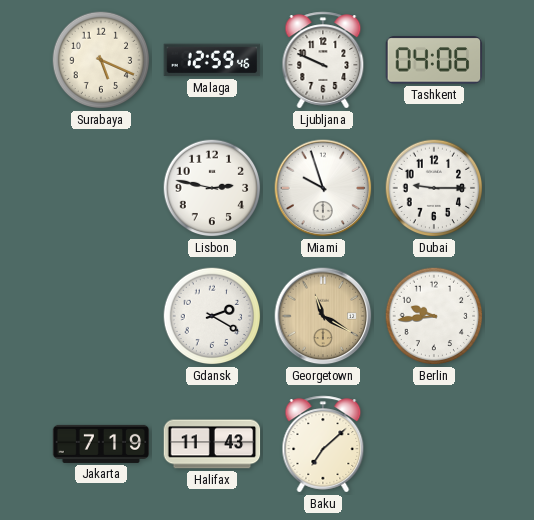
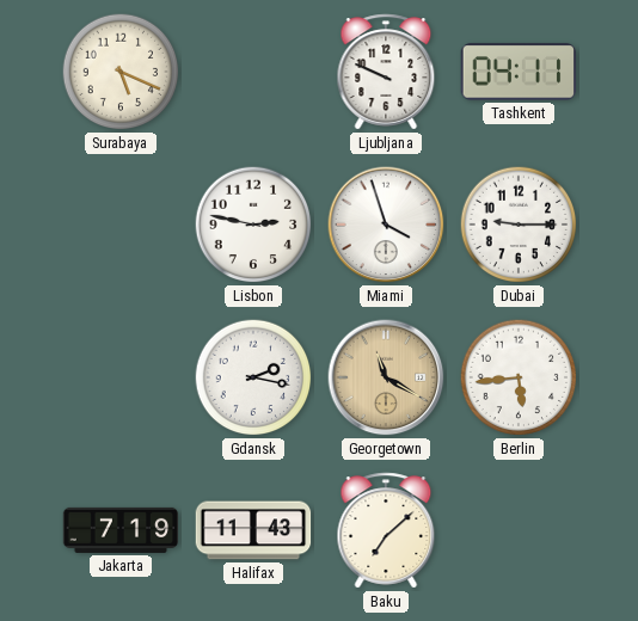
Malaga: 12:59 -> none
Tashkent: 04:06 -> 04:11
Miami: 9:57 -> 3:57
Gdansk: 2:20 -> 2:17
Berlin: 9:44 -> 5:44
